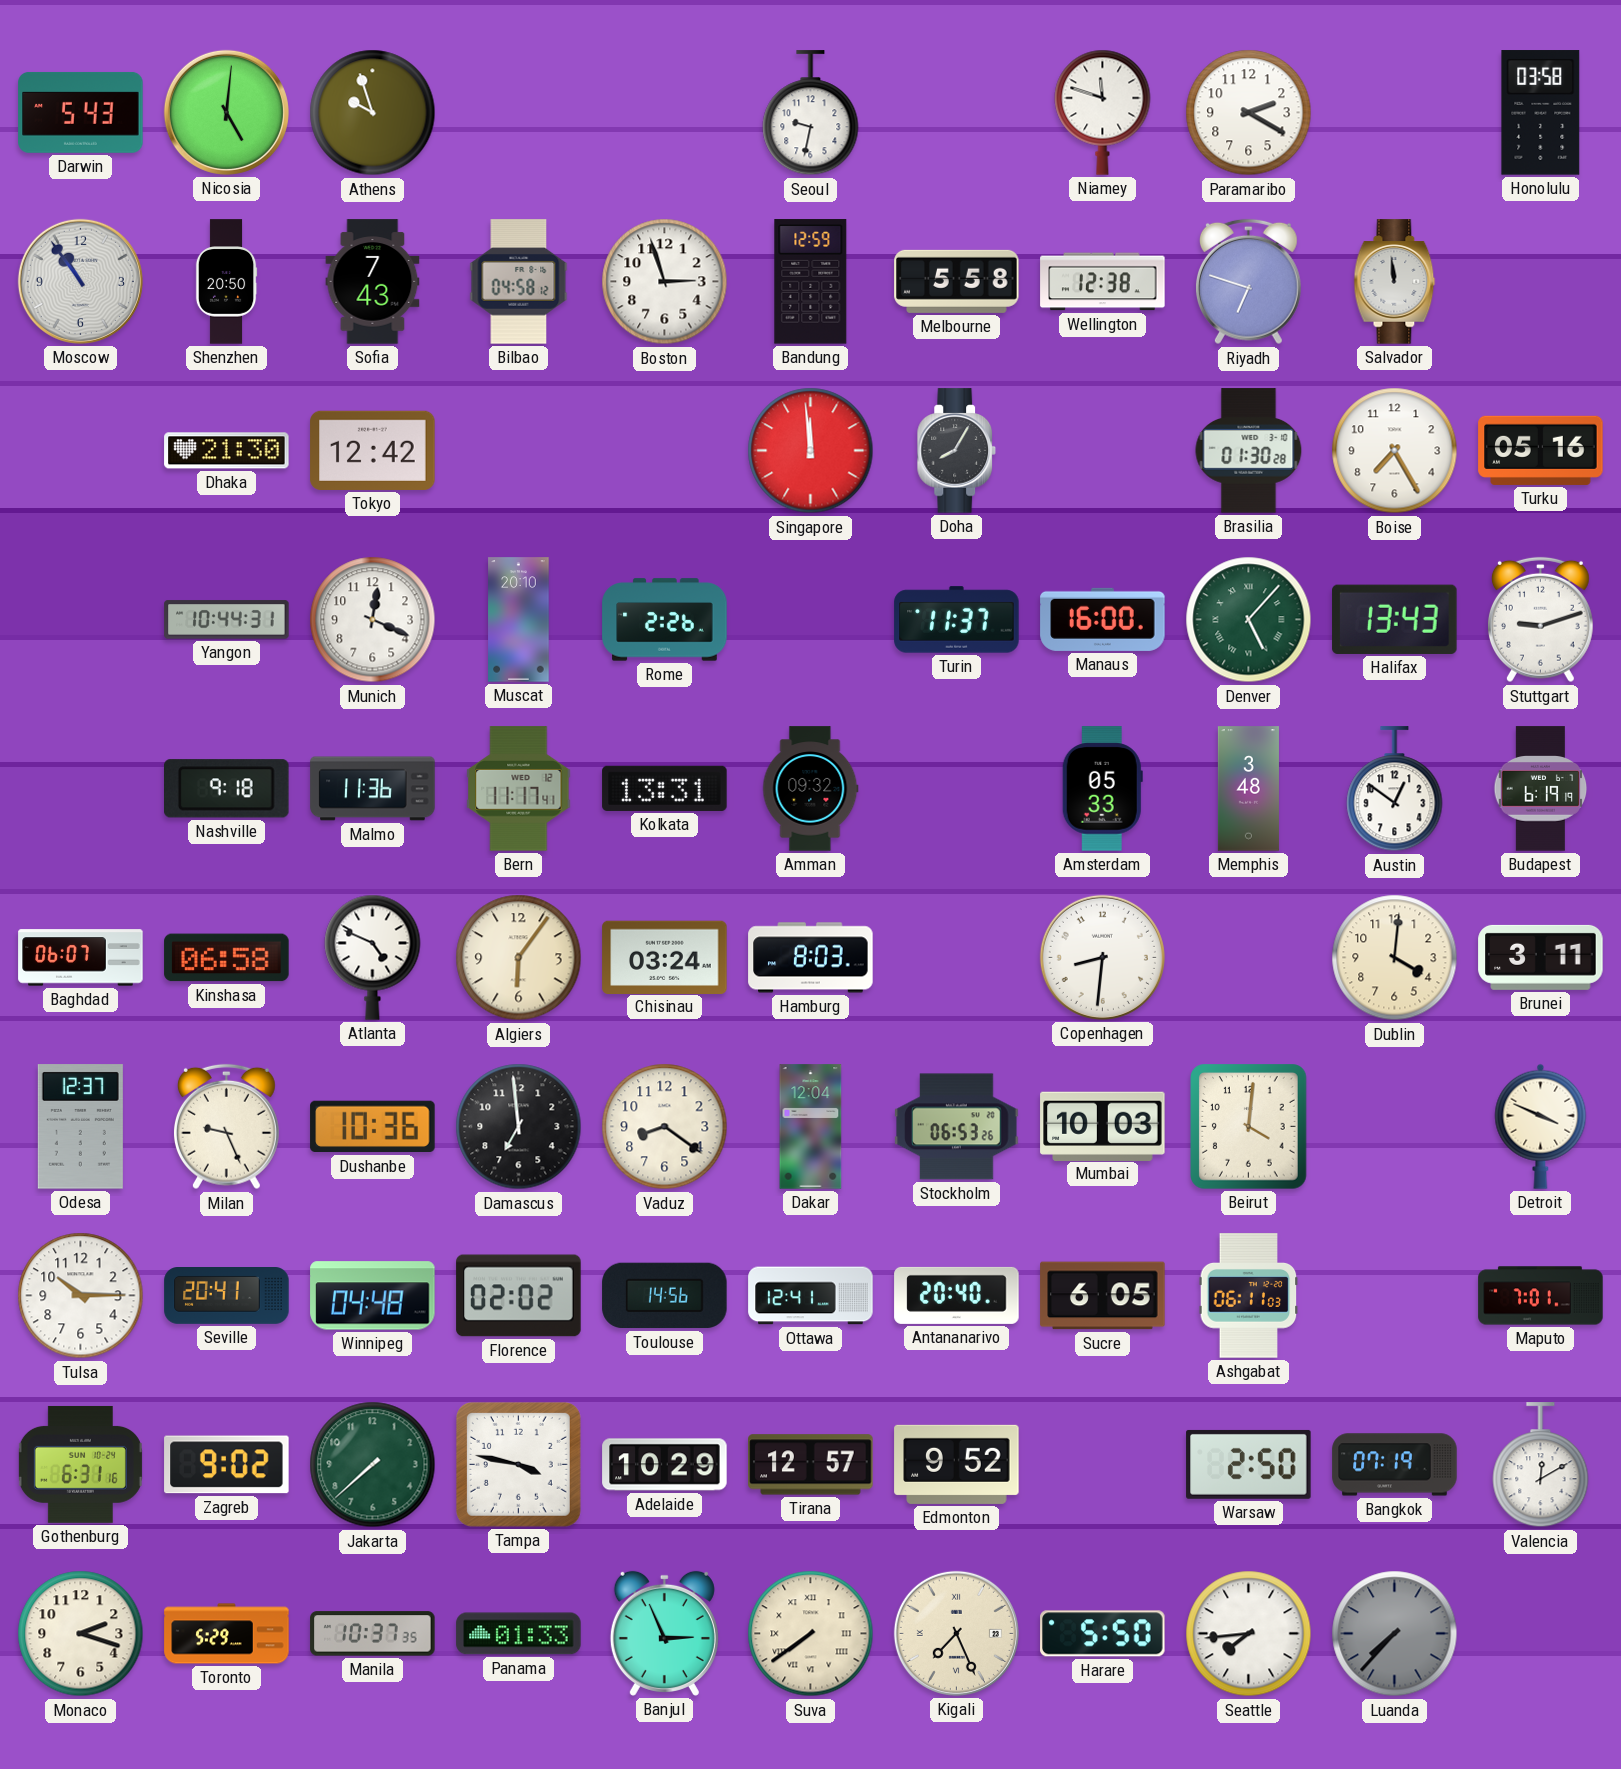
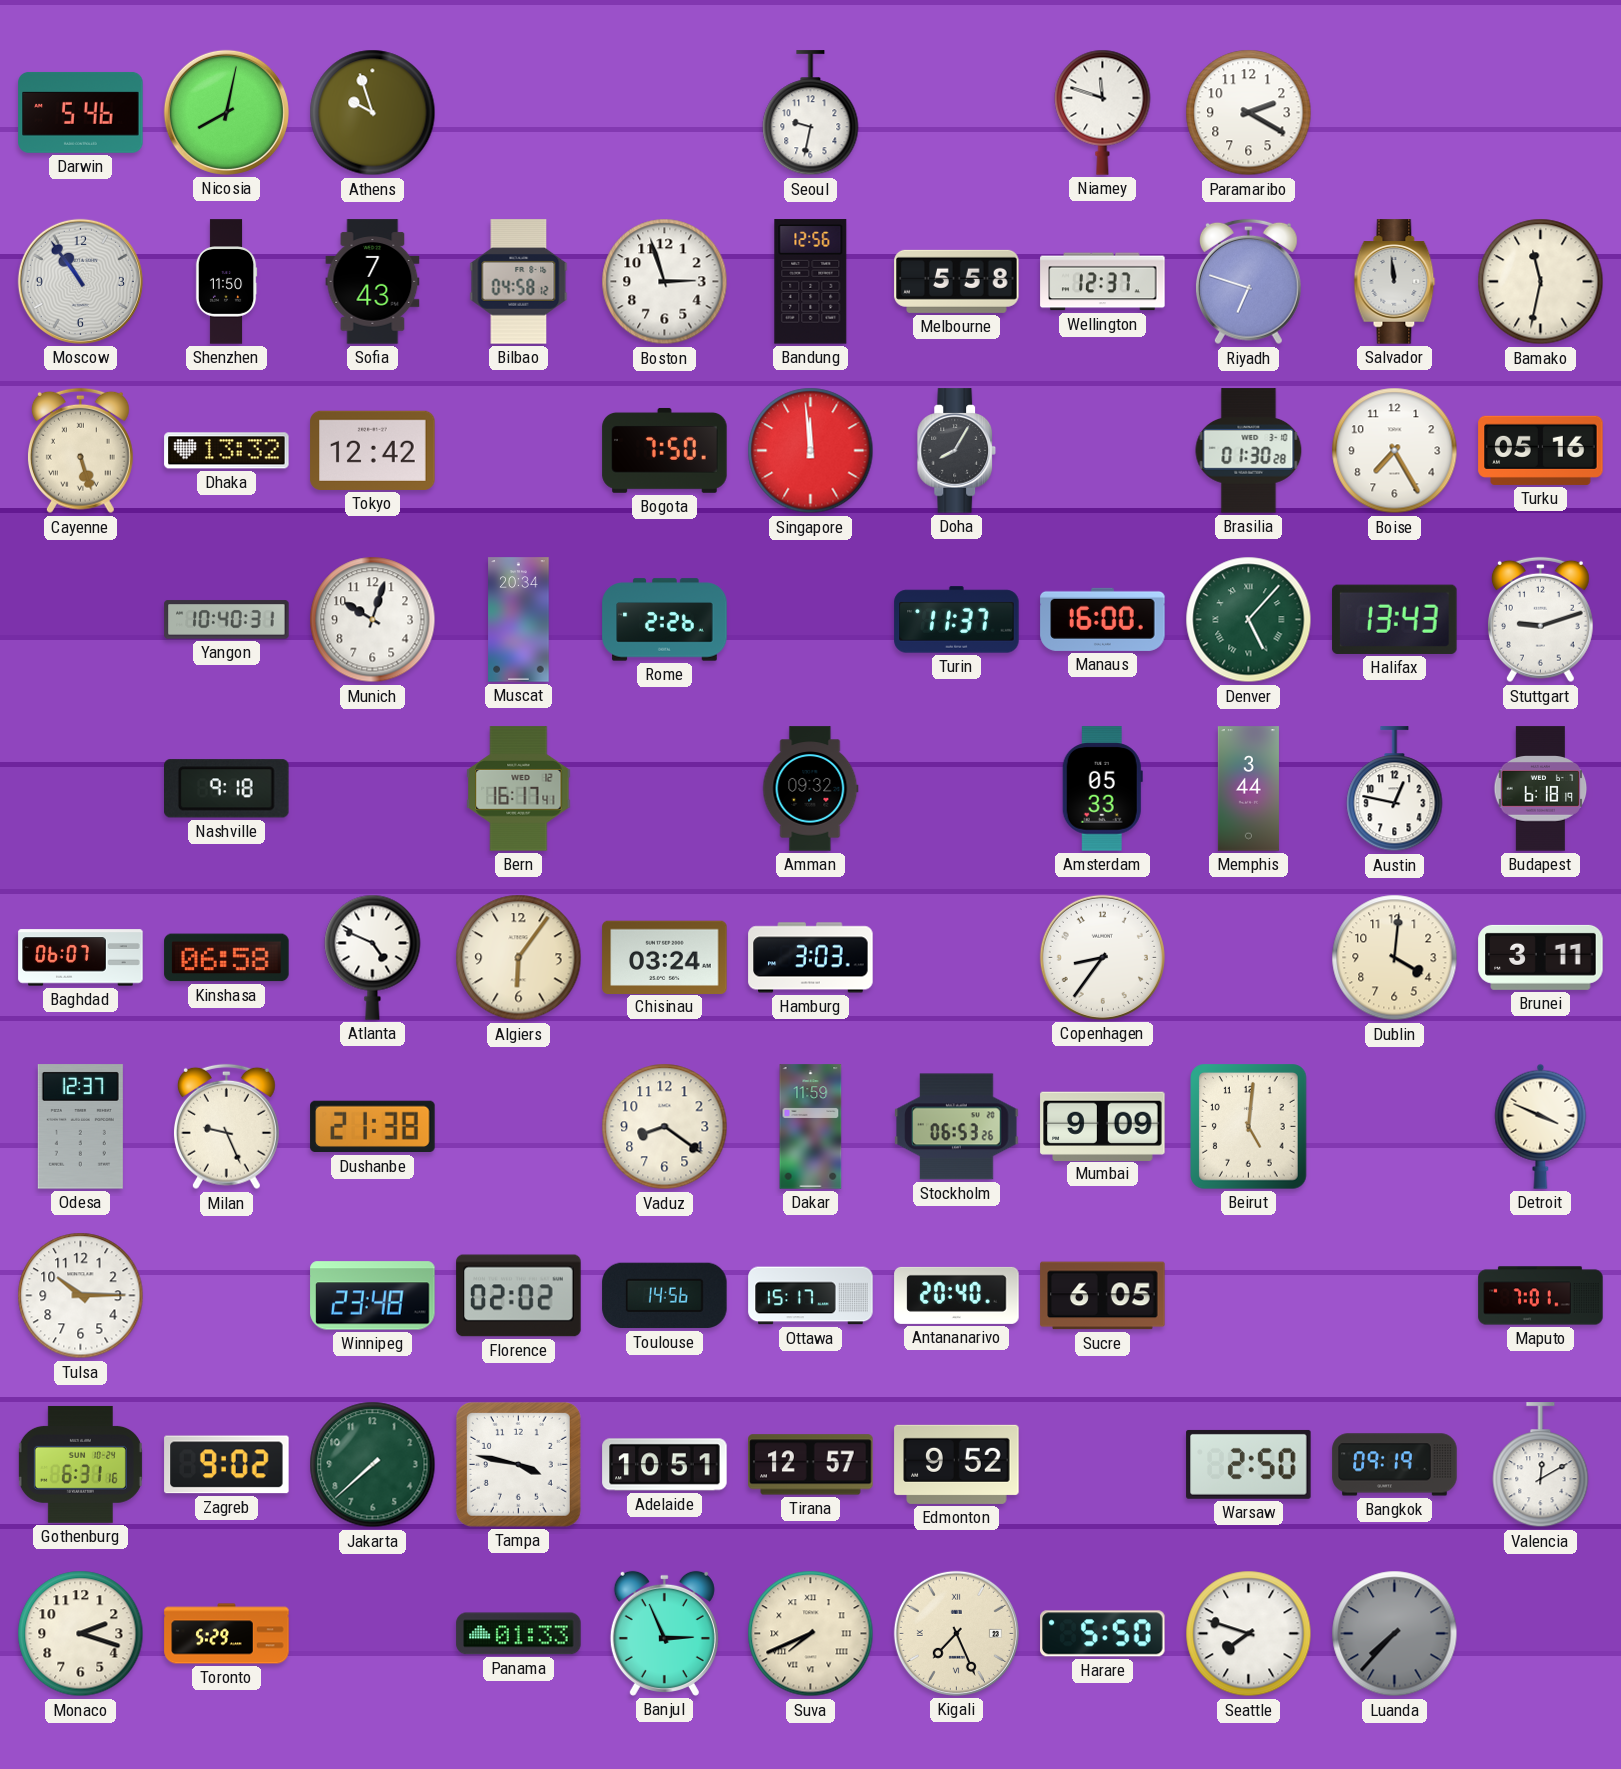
Darwin: 5:43 -> 5:46
Nicosia: 5:01 -> 8:02
Honolulu: 03:58 -> none
Shenzhen: 20:50 -> 11:50
Bandung: 12:59 -> 12:56
Wellington: 12:38 -> 12:37
Bamako: none -> 11:32
Cayenne: none -> 5:27
Dhaka: 21:30 -> 13:32
Bogota: none -> 7:50
Yangon: 10:44 -> 10:40
Munich: 12:19 -> 10:03
Muscat: 20:10 -> 20:34
Malmo: 11:36 -> none
Bern: 11:17 -> 16:17
Kolkata: 13:31 -> none
Memphis: 3:48 -> 3:44
Austin: 12:51 -> 12:47
Budapest: 6:19 -> 6:18
Hamburg: 8:03 -> 3:03
Copenhagen: 8:31 -> 8:36
Dushanbe: 10:36 -> 21:38
Damascus: 6:59 -> none
Dakar: 12:04 -> 11:59
Mumbai: 10:03 -> 9:09
Beirut: 4:01 -> 5:01
Seville: 20:41 -> none
Winnipeg: 04:48 -> 23:48
Ottawa: 12:41 -> 15:17
Ashgabat: 06:11 -> none
Adelaide: 10:29 -> 10:51
Bangkok: 07:19 -> 09:19
Manila: 10:37 -> none
Suva: 7:39 -> 7:41
Seattle: 7:44 -> 7:48
